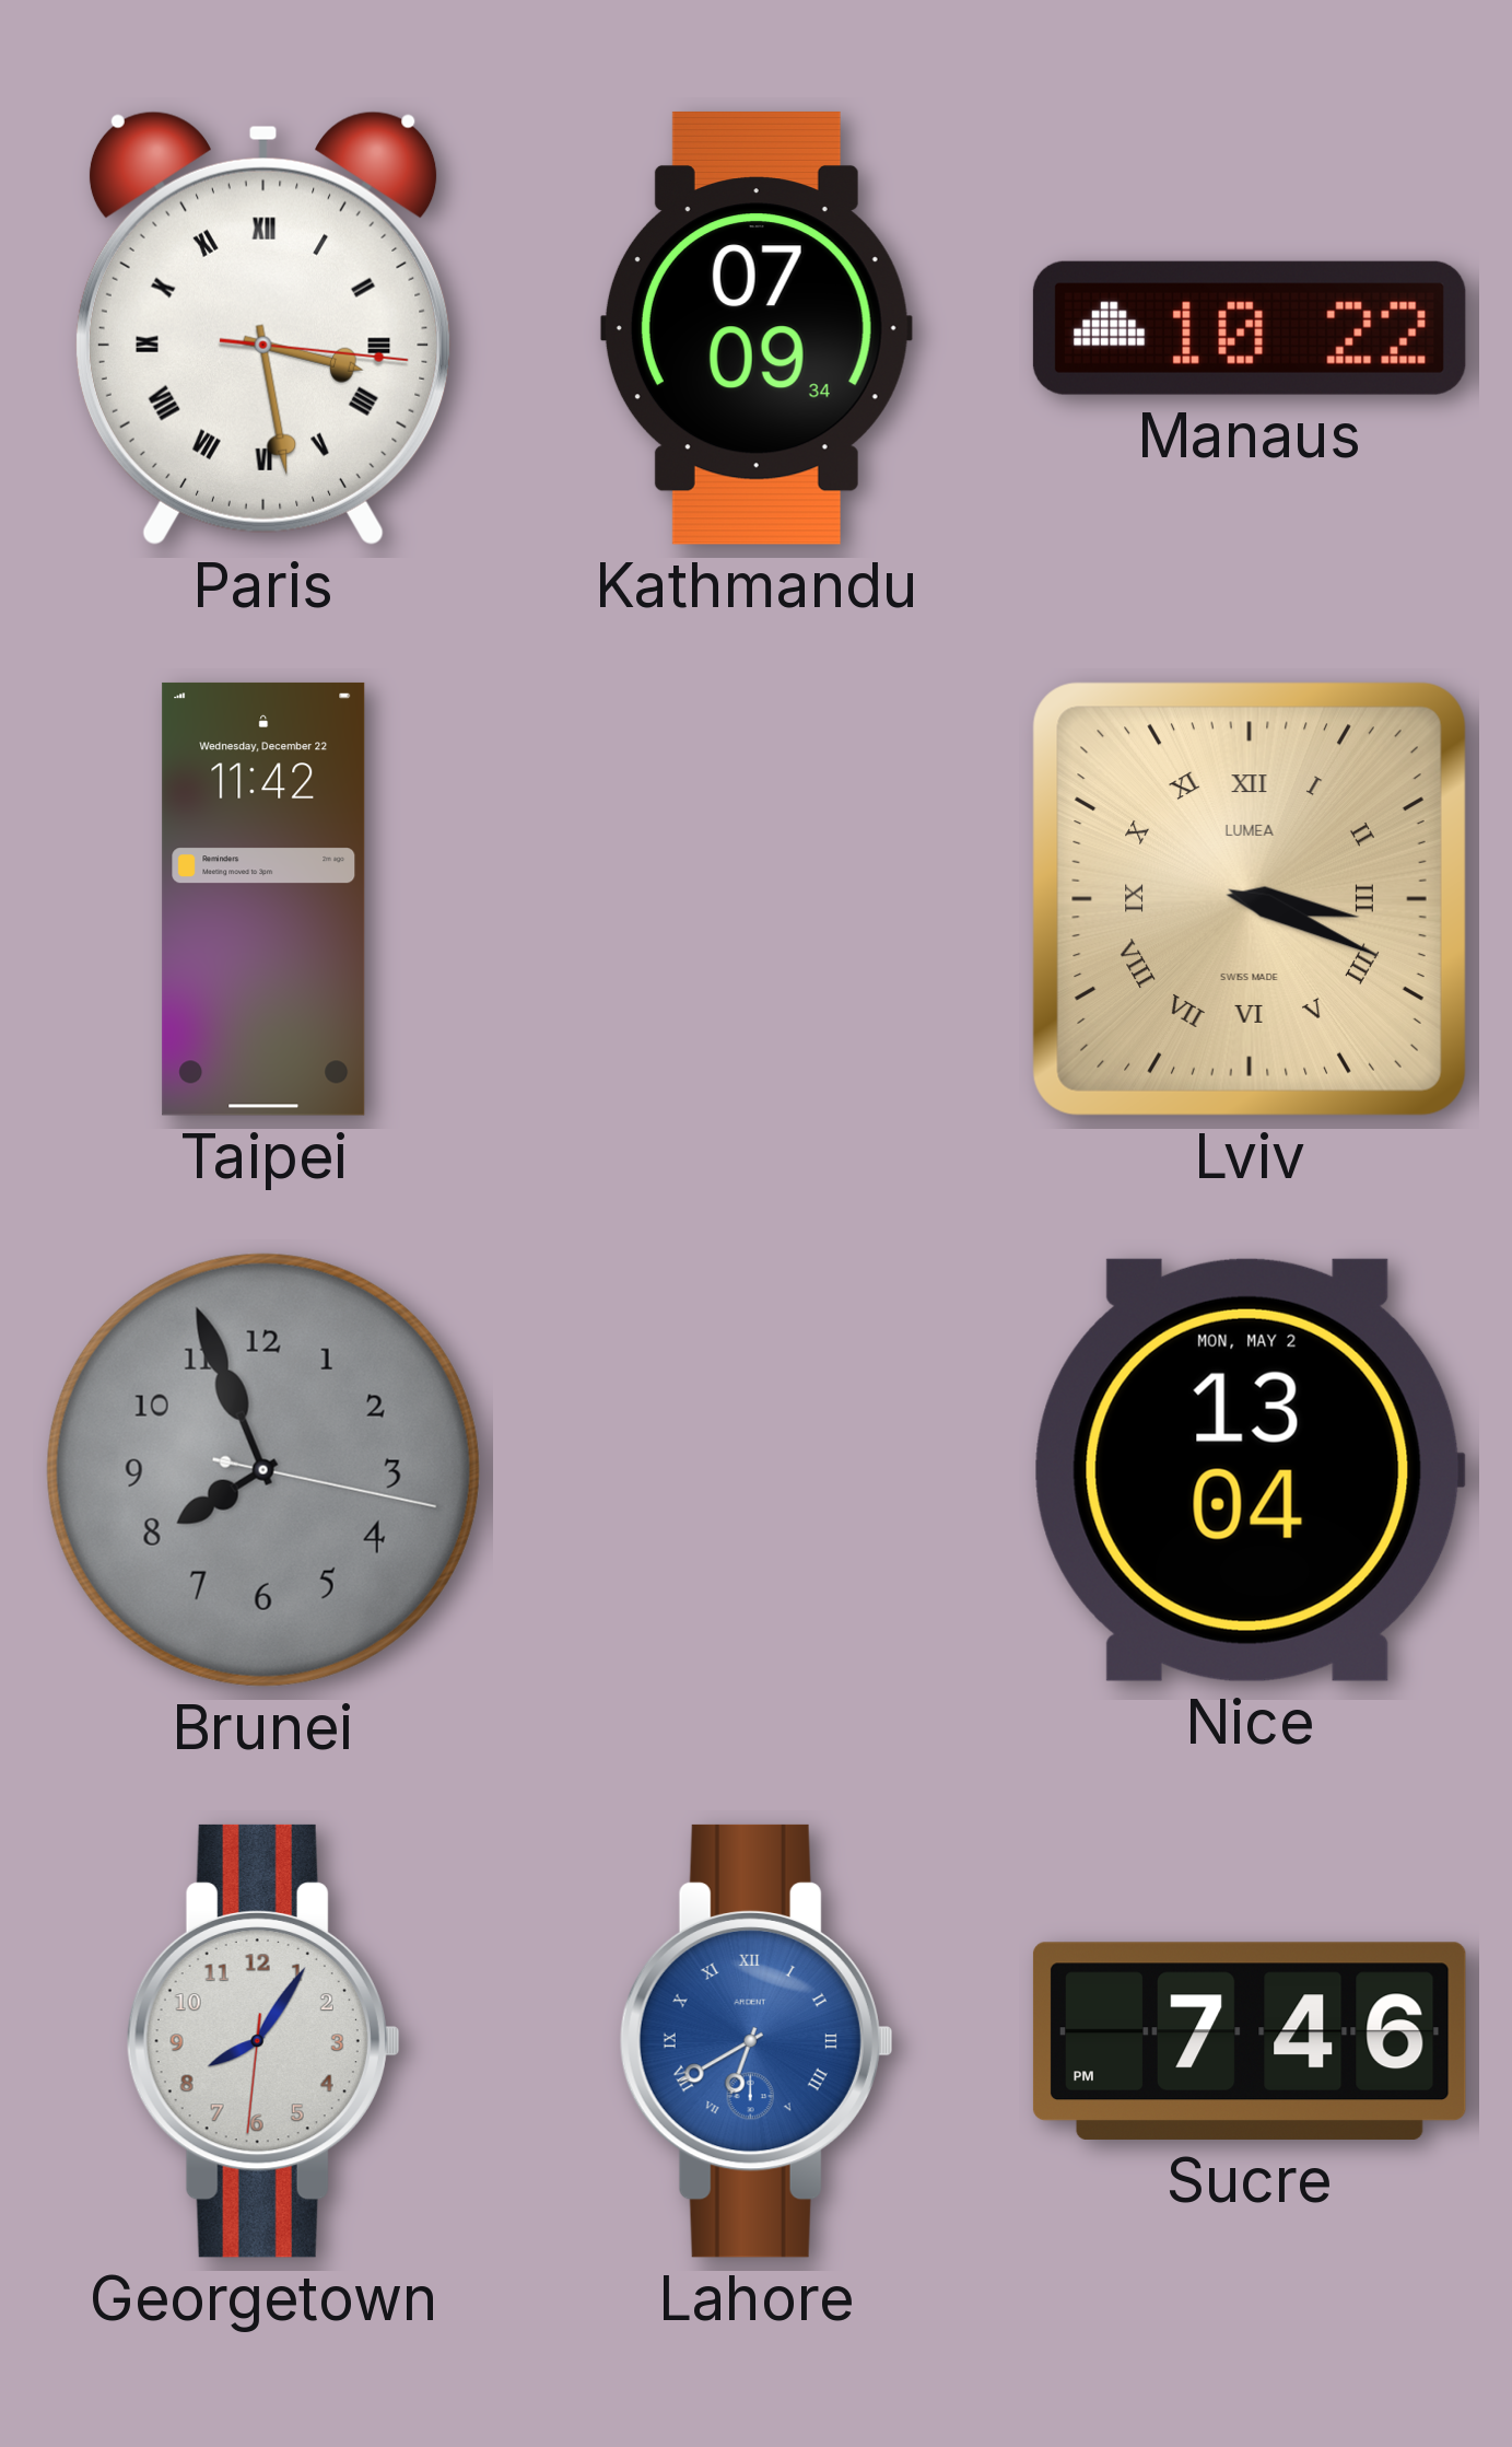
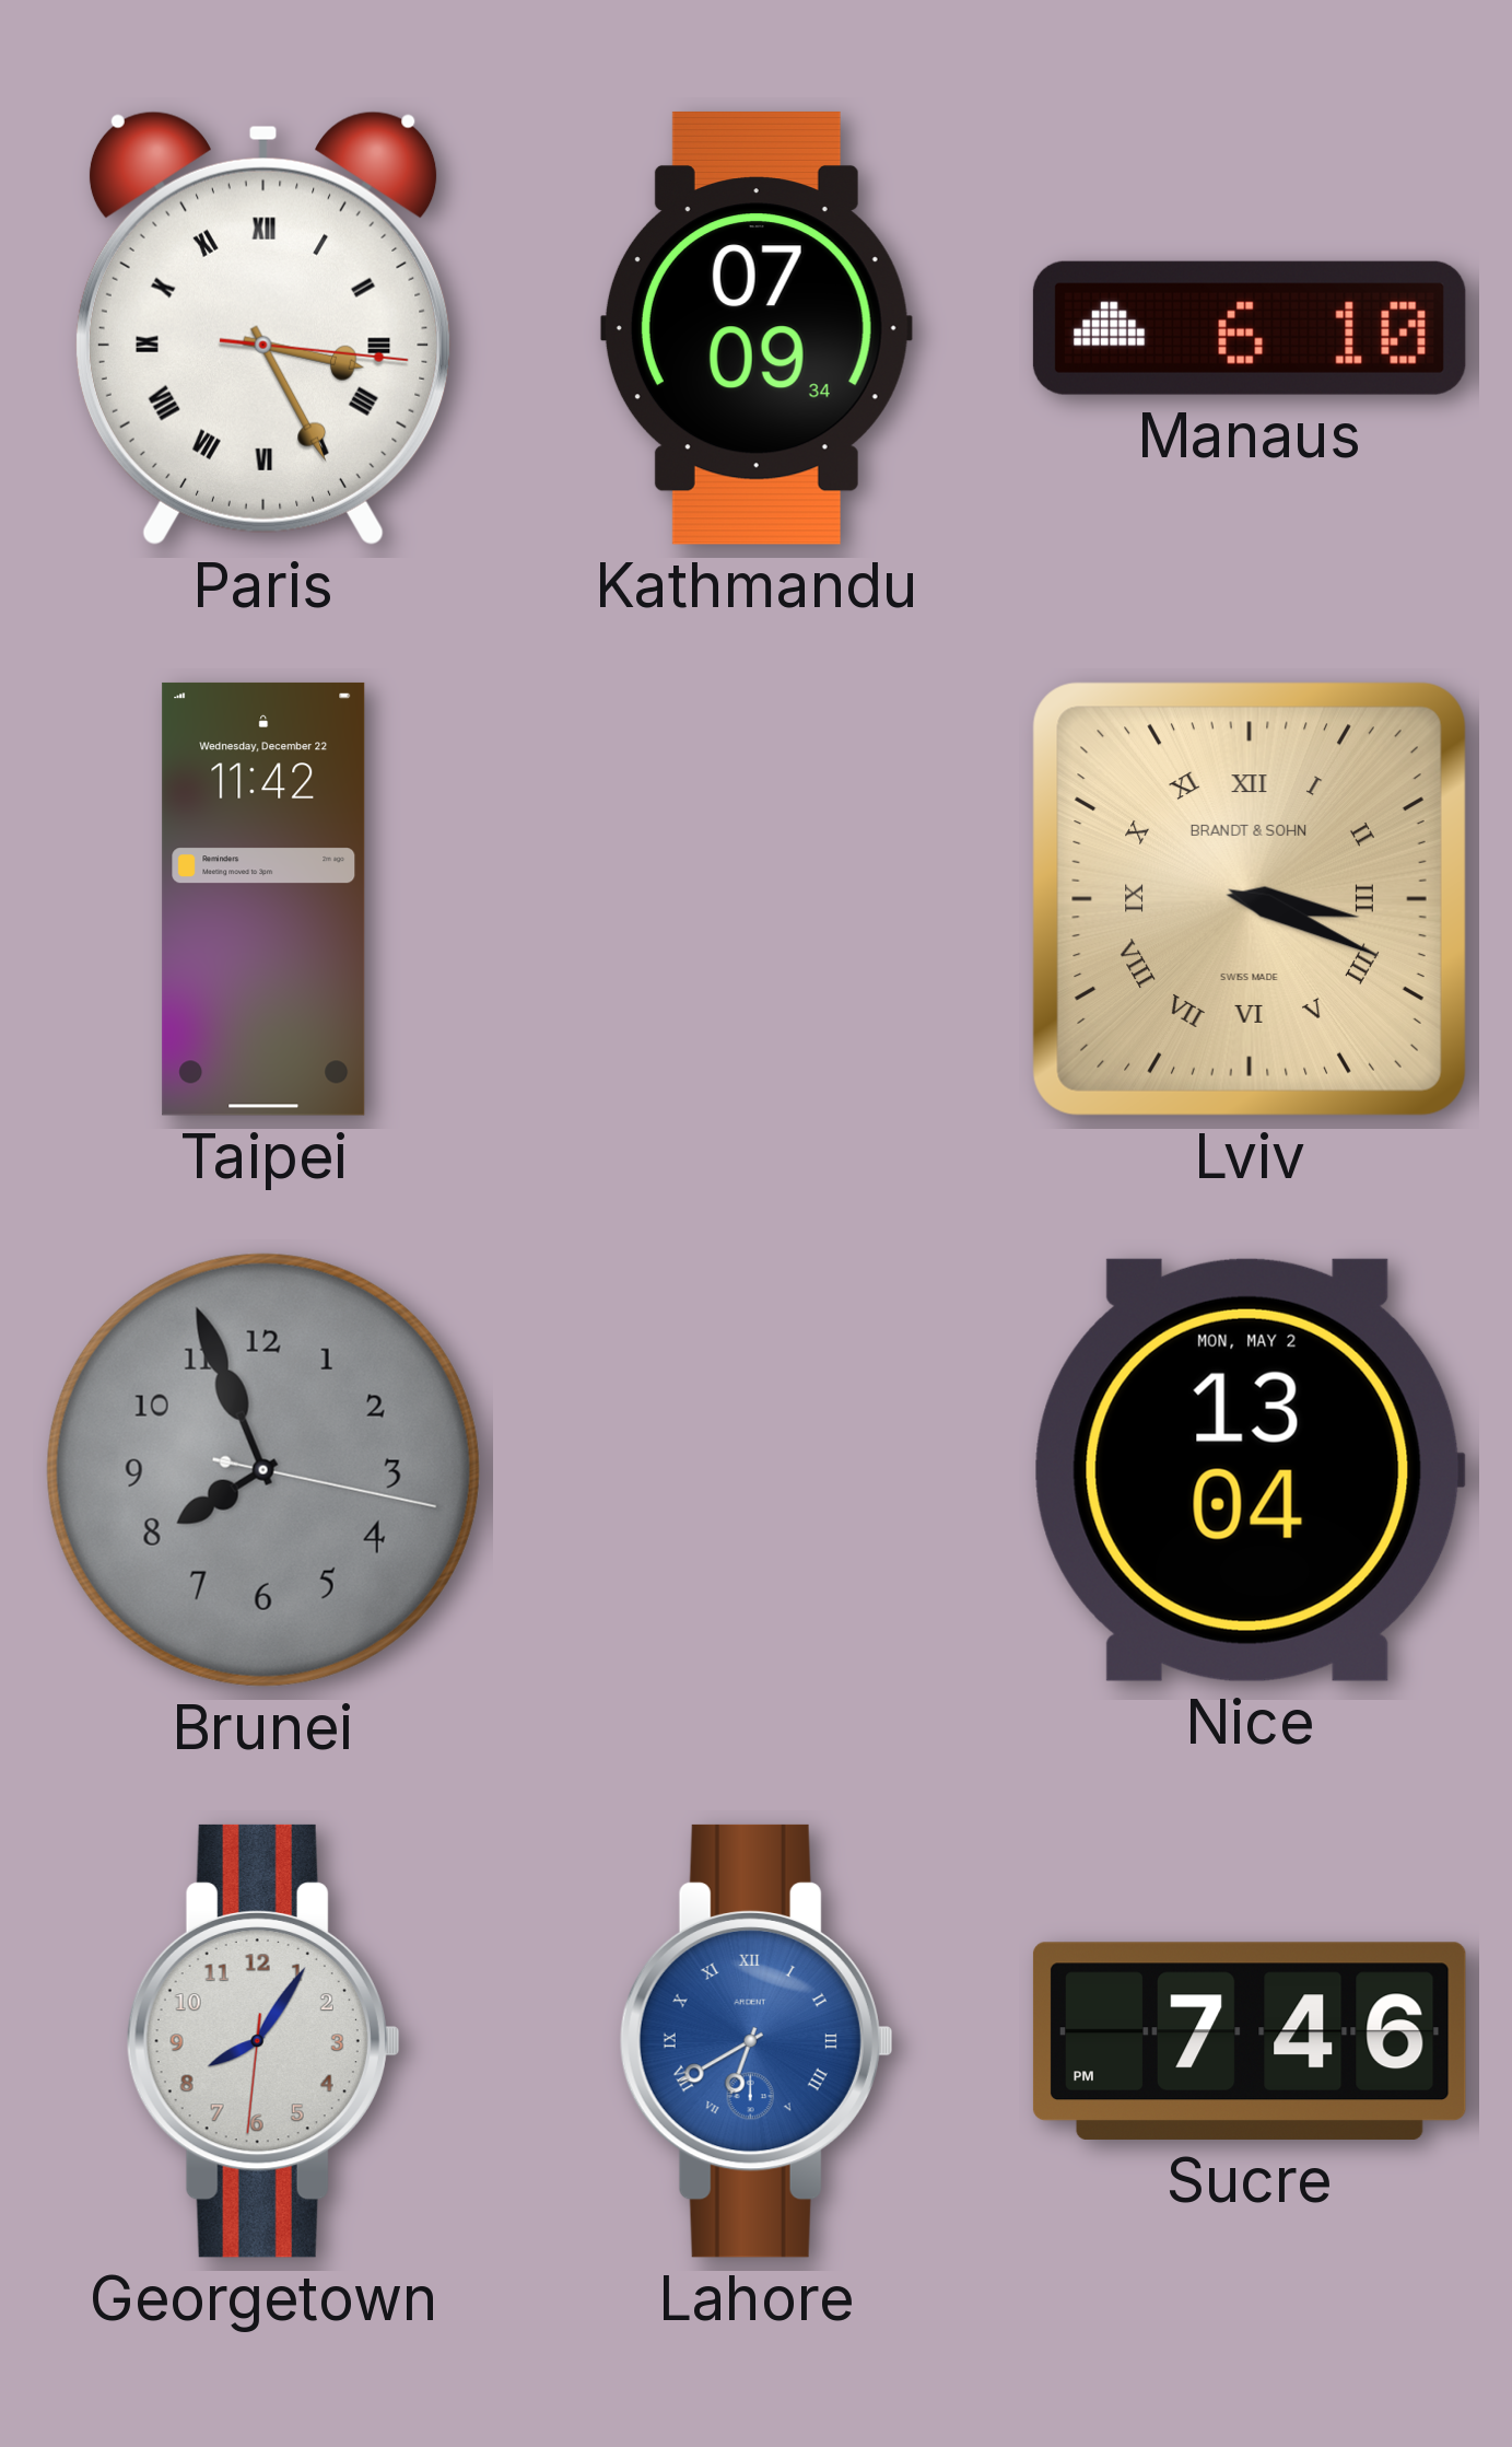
Paris: 3:28 -> 3:25
Manaus: 10:22 -> 6:10
Lviv brand: LUMEA -> BRANDT & SOHN
